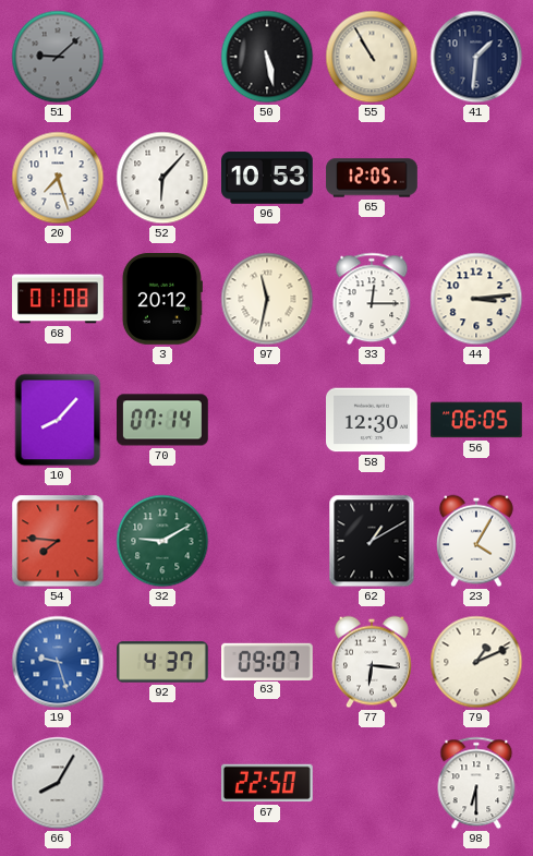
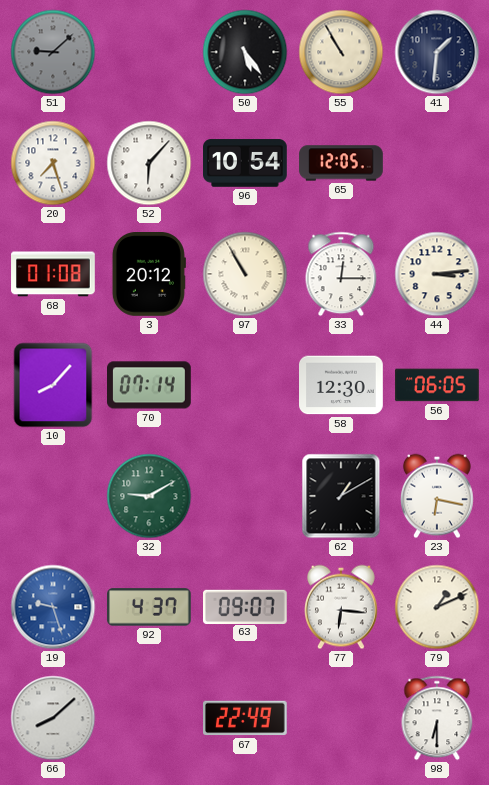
50: 5:28 -> 5:24
96: 10:53 -> 10:54
97: 11:32 -> 10:55
54: 7:46 -> none
23: 4:05 -> 6:17
66: 8:05 -> 8:08
67: 22:50 -> 22:49
